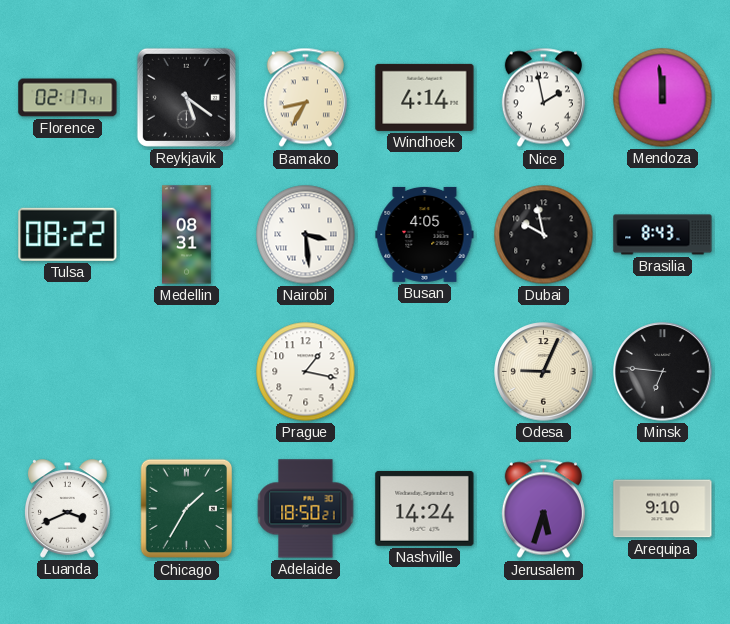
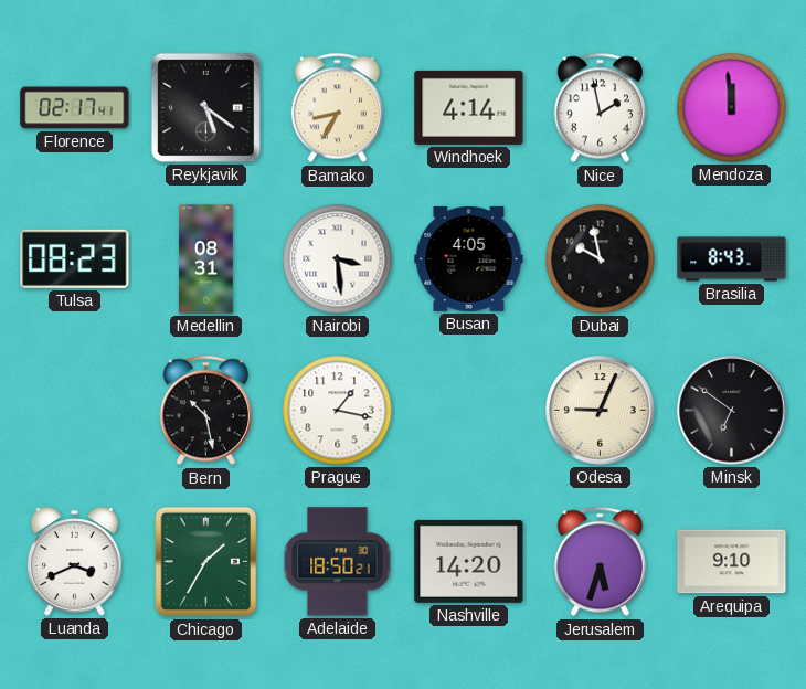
Tulsa: 08:22 -> 08:23
Bern: none -> 10:28
Minsk: 6:46 -> 6:51
Nashville: 14:24 -> 14:20
